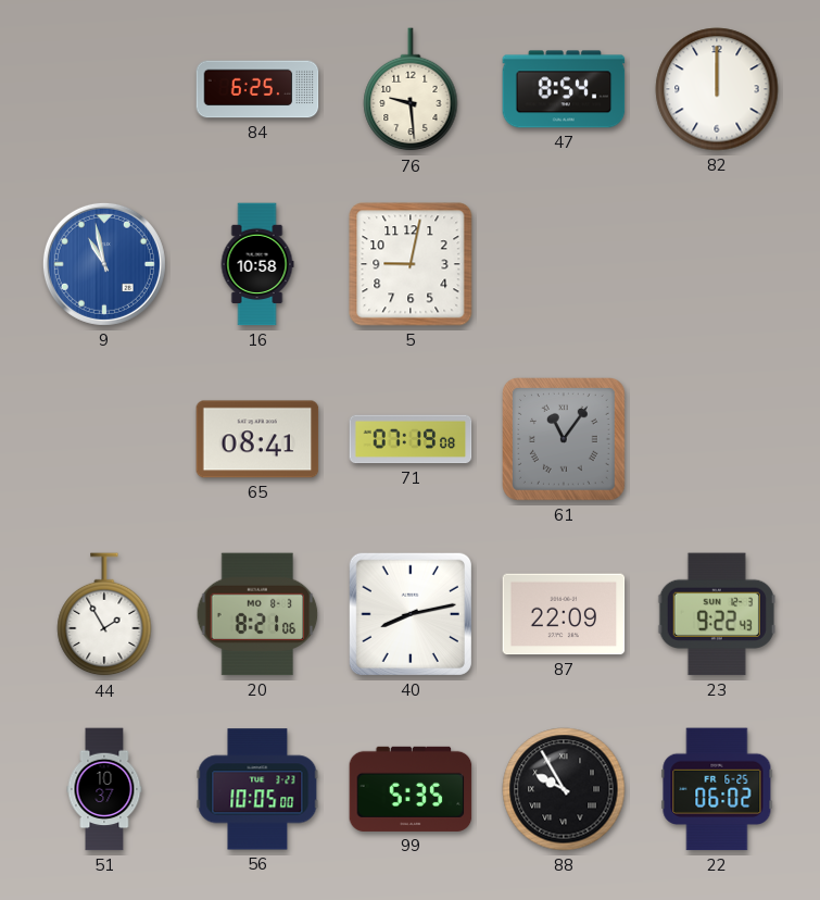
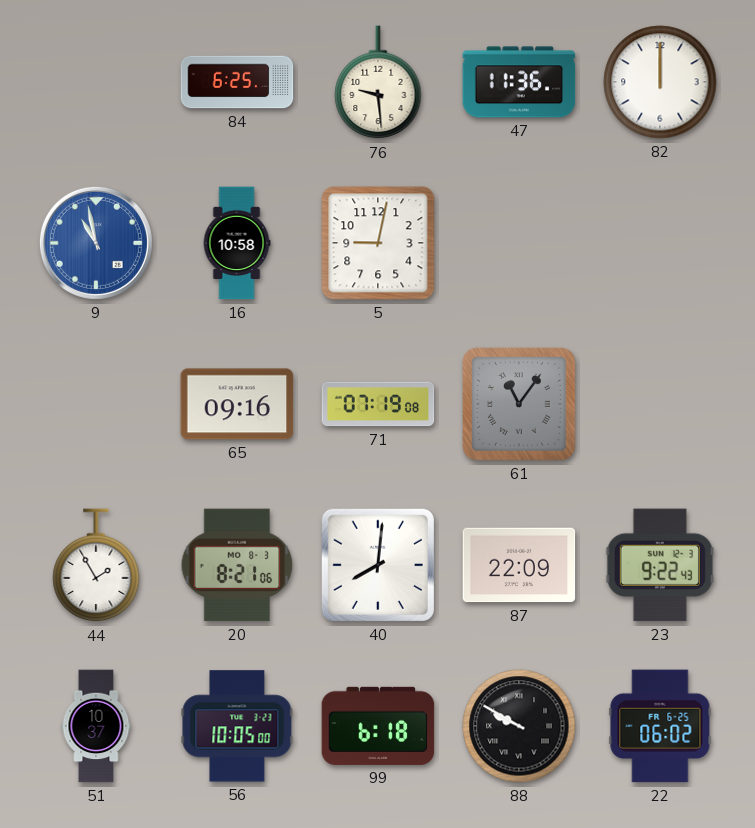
47: 8:54 -> 11:36
65: 08:41 -> 09:16
40: 8:13 -> 8:01
99: 5:35 -> 6:18
88: 9:55 -> 9:50
